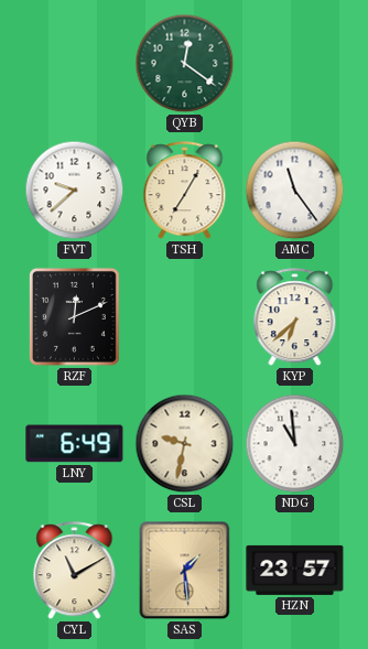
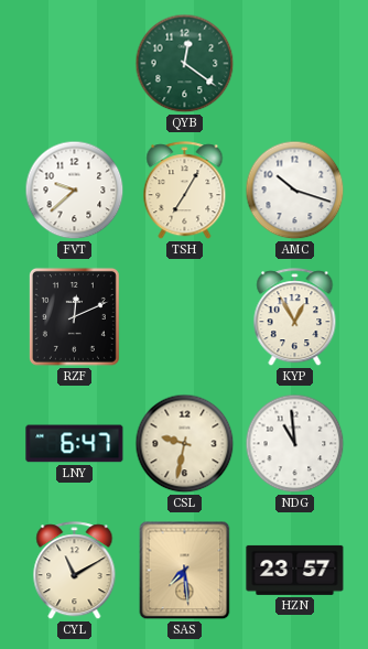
AMC: 11:24 -> 10:18
KYP: 6:38 -> 12:55
LNY: 6:49 -> 6:47
SAS: 1:29 -> 7:29
